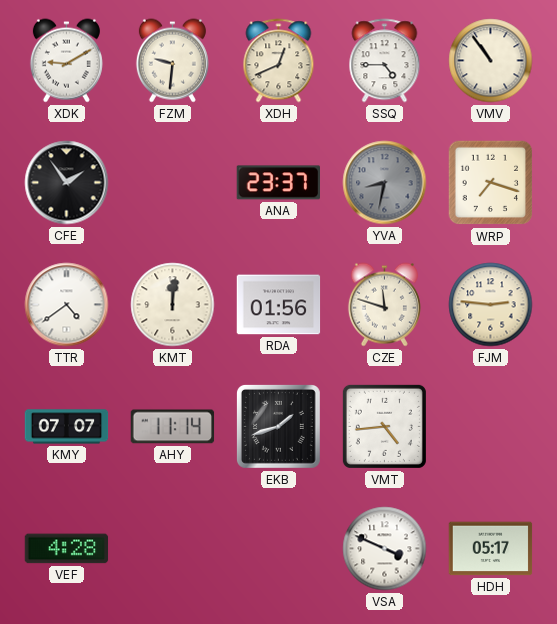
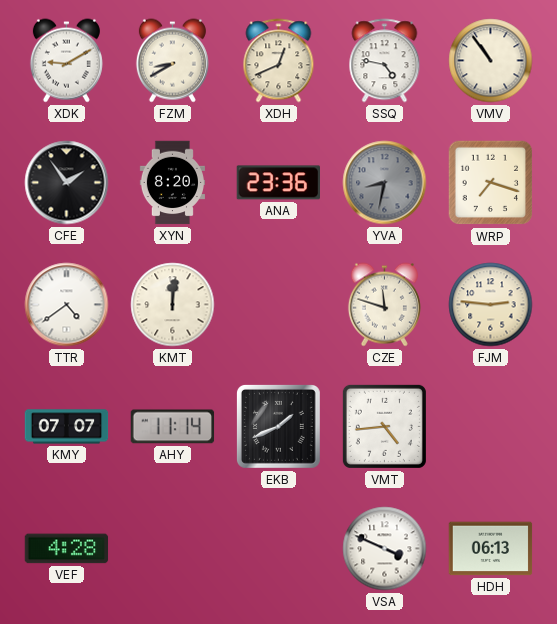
FZM: 9:31 -> 8:40
SSQ: 4:45 -> 4:47
XYN: none -> 8:20
ANA: 23:37 -> 23:36
RDA: 01:56 -> none
EKB: 1:42 -> 1:41
HDH: 05:17 -> 06:13
